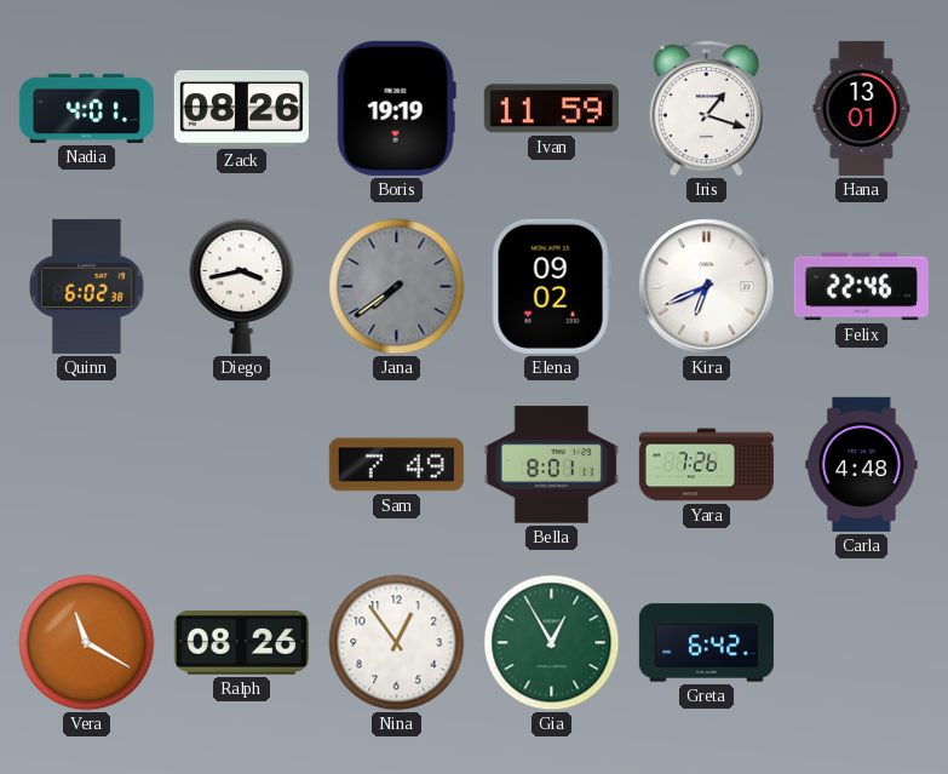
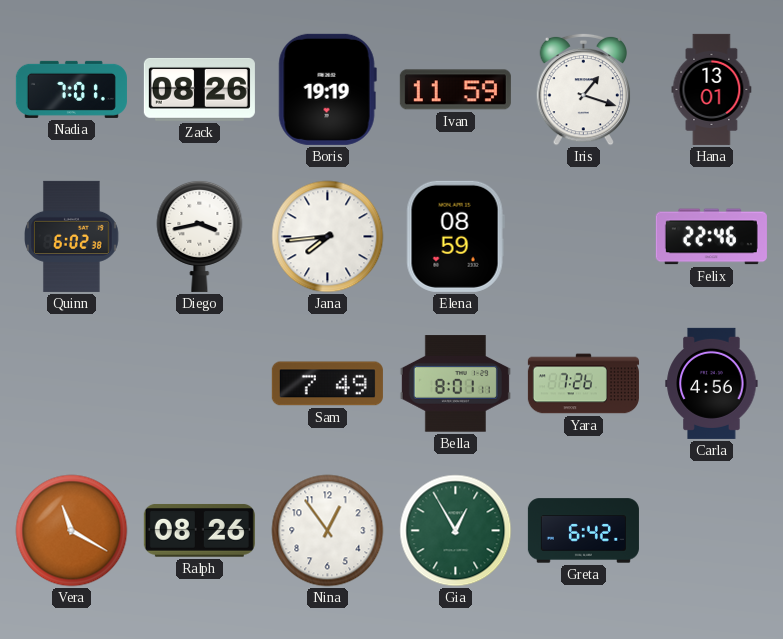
Nadia: 4:01 -> 7:01
Jana: 7:39 -> 7:44
Jana dial: grey -> white
Elena: 09:02 -> 08:59
Kira: 6:41 -> none
Carla: 4:48 -> 4:56
